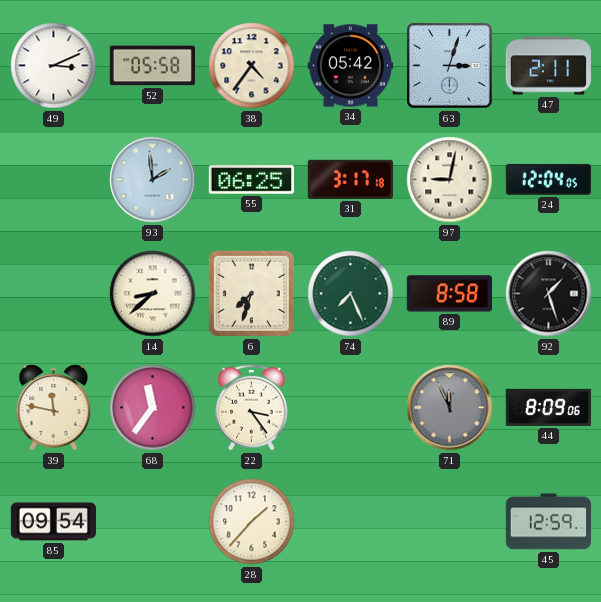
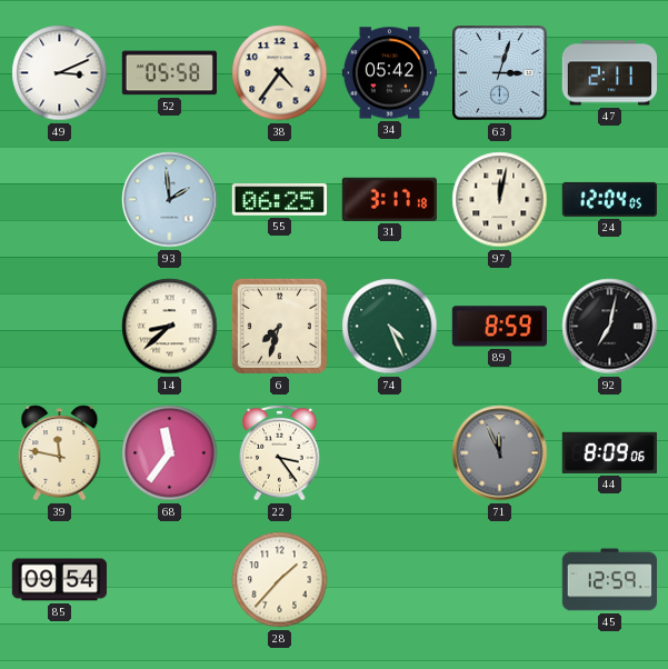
97: 9:02 -> 12:02
74: 7:26 -> 4:26
89: 8:58 -> 8:59
92: 1:27 -> 7:02
